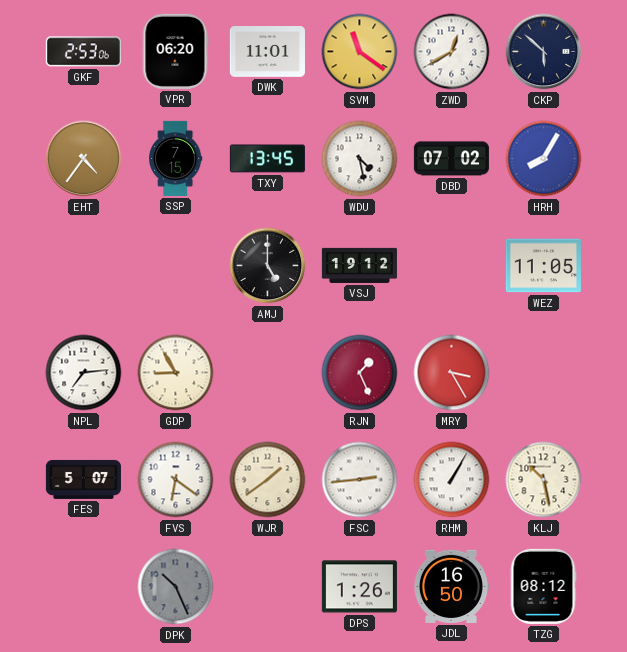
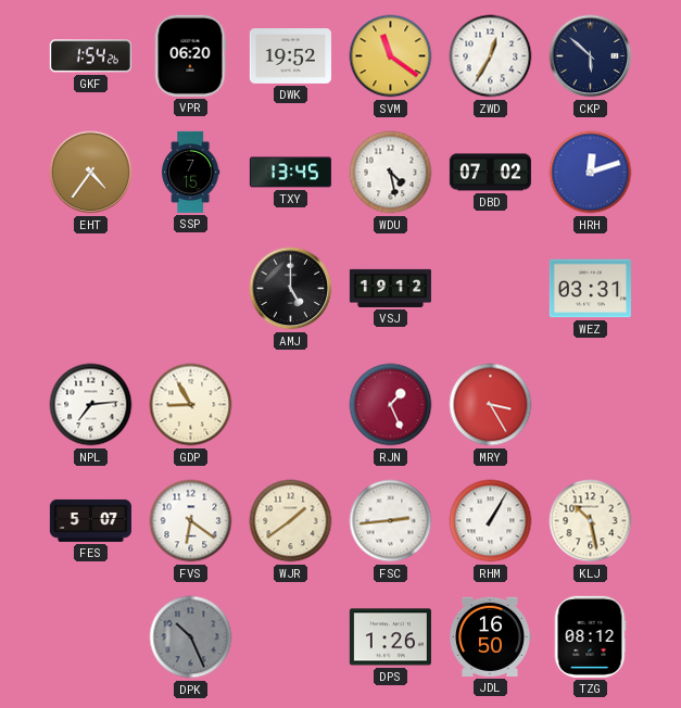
GKF: 2:53 -> 1:54
DWK: 11:01 -> 19:52
ZWD: 12:40 -> 12:35
HRH: 8:05 -> 12:12
WEZ: 11:05 -> 03:31
